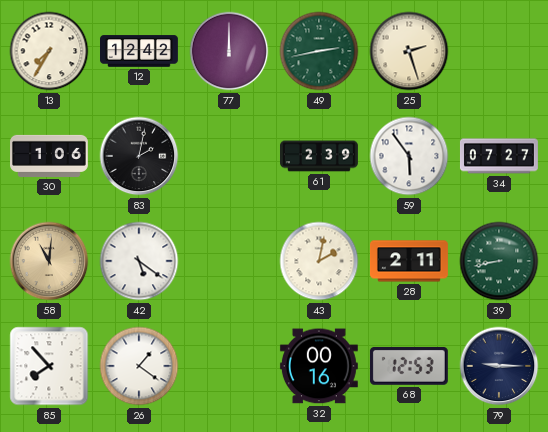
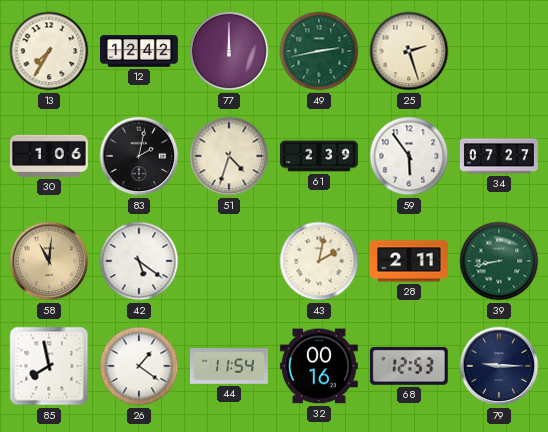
51: none -> 4:33
85: 7:53 -> 7:58
44: none -> 11:54
